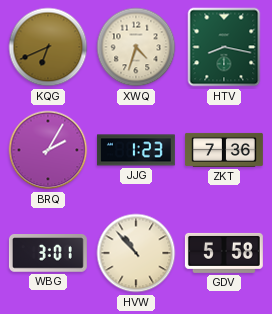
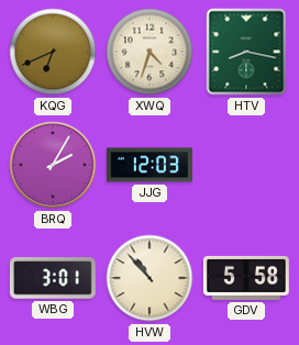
JJG: 1:23 -> 12:03
ZKT: 7:36 -> none
